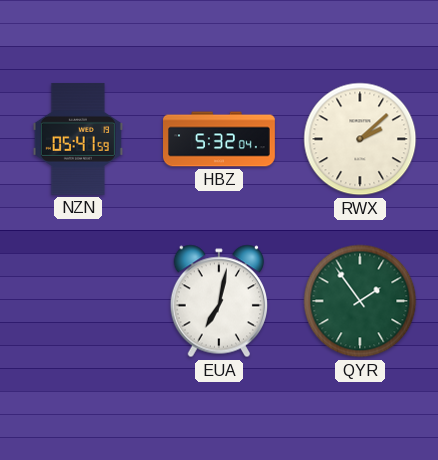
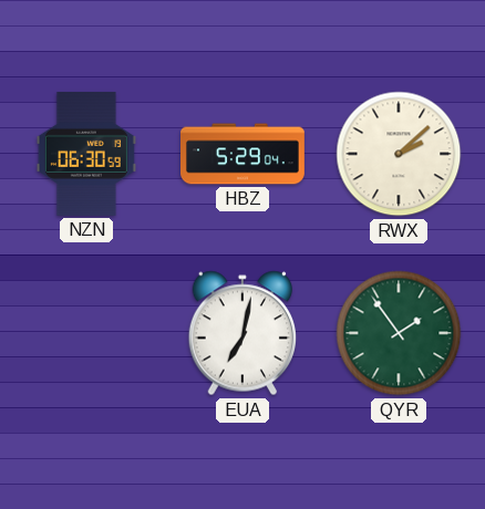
NZN: 05:41 -> 06:30
HBZ: 5:32 -> 5:29
